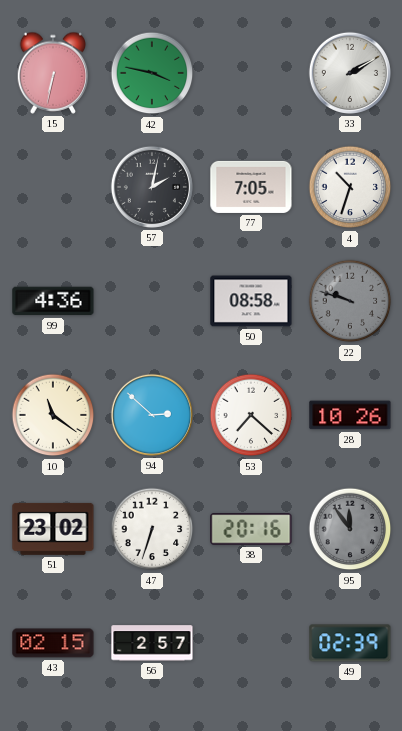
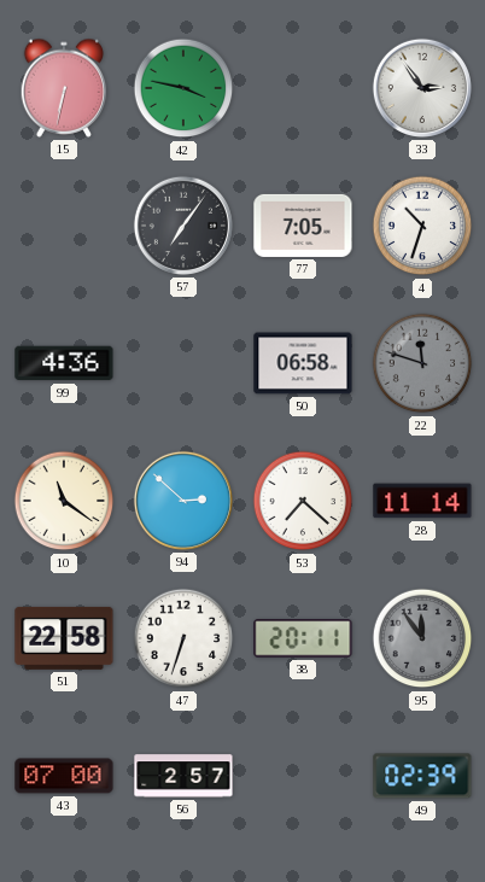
33: 2:10 -> 2:54
57: 2:02 -> 7:06
50: 08:58 -> 06:58
22: 9:48 -> 11:48
28: 10:26 -> 11:14
51: 23:02 -> 22:58
38: 20:16 -> 20:11
43: 02:15 -> 07:00
